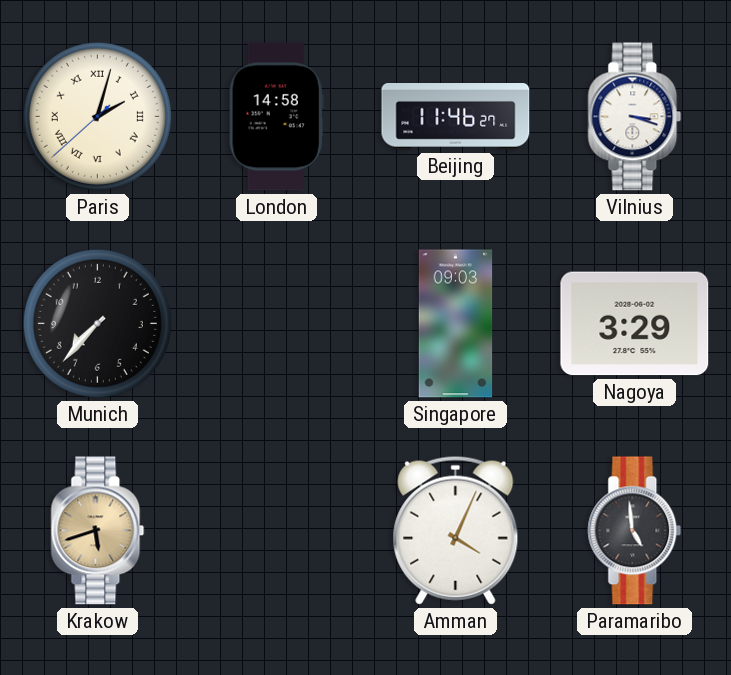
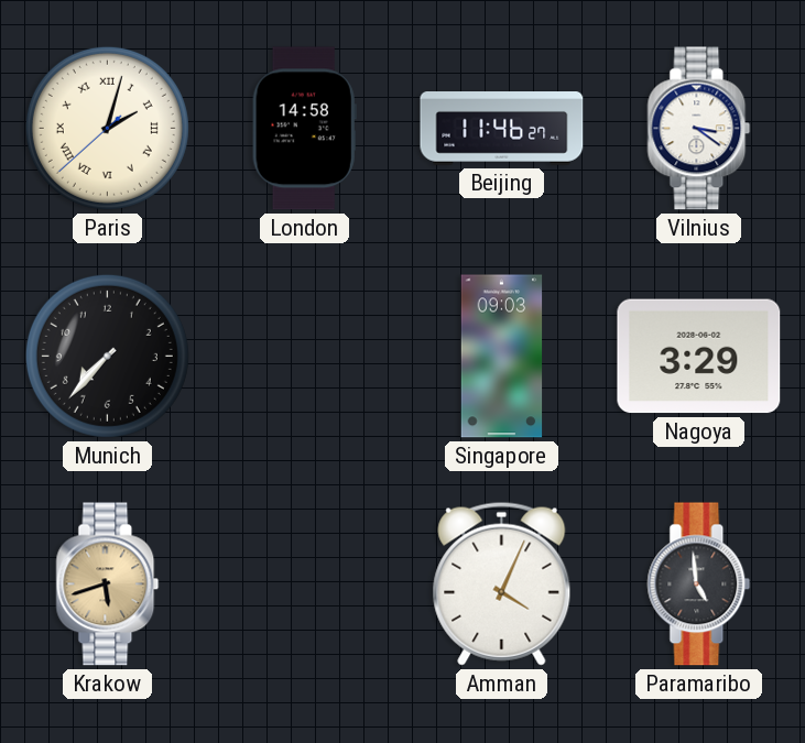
Vilnius: 3:18 -> 3:21
